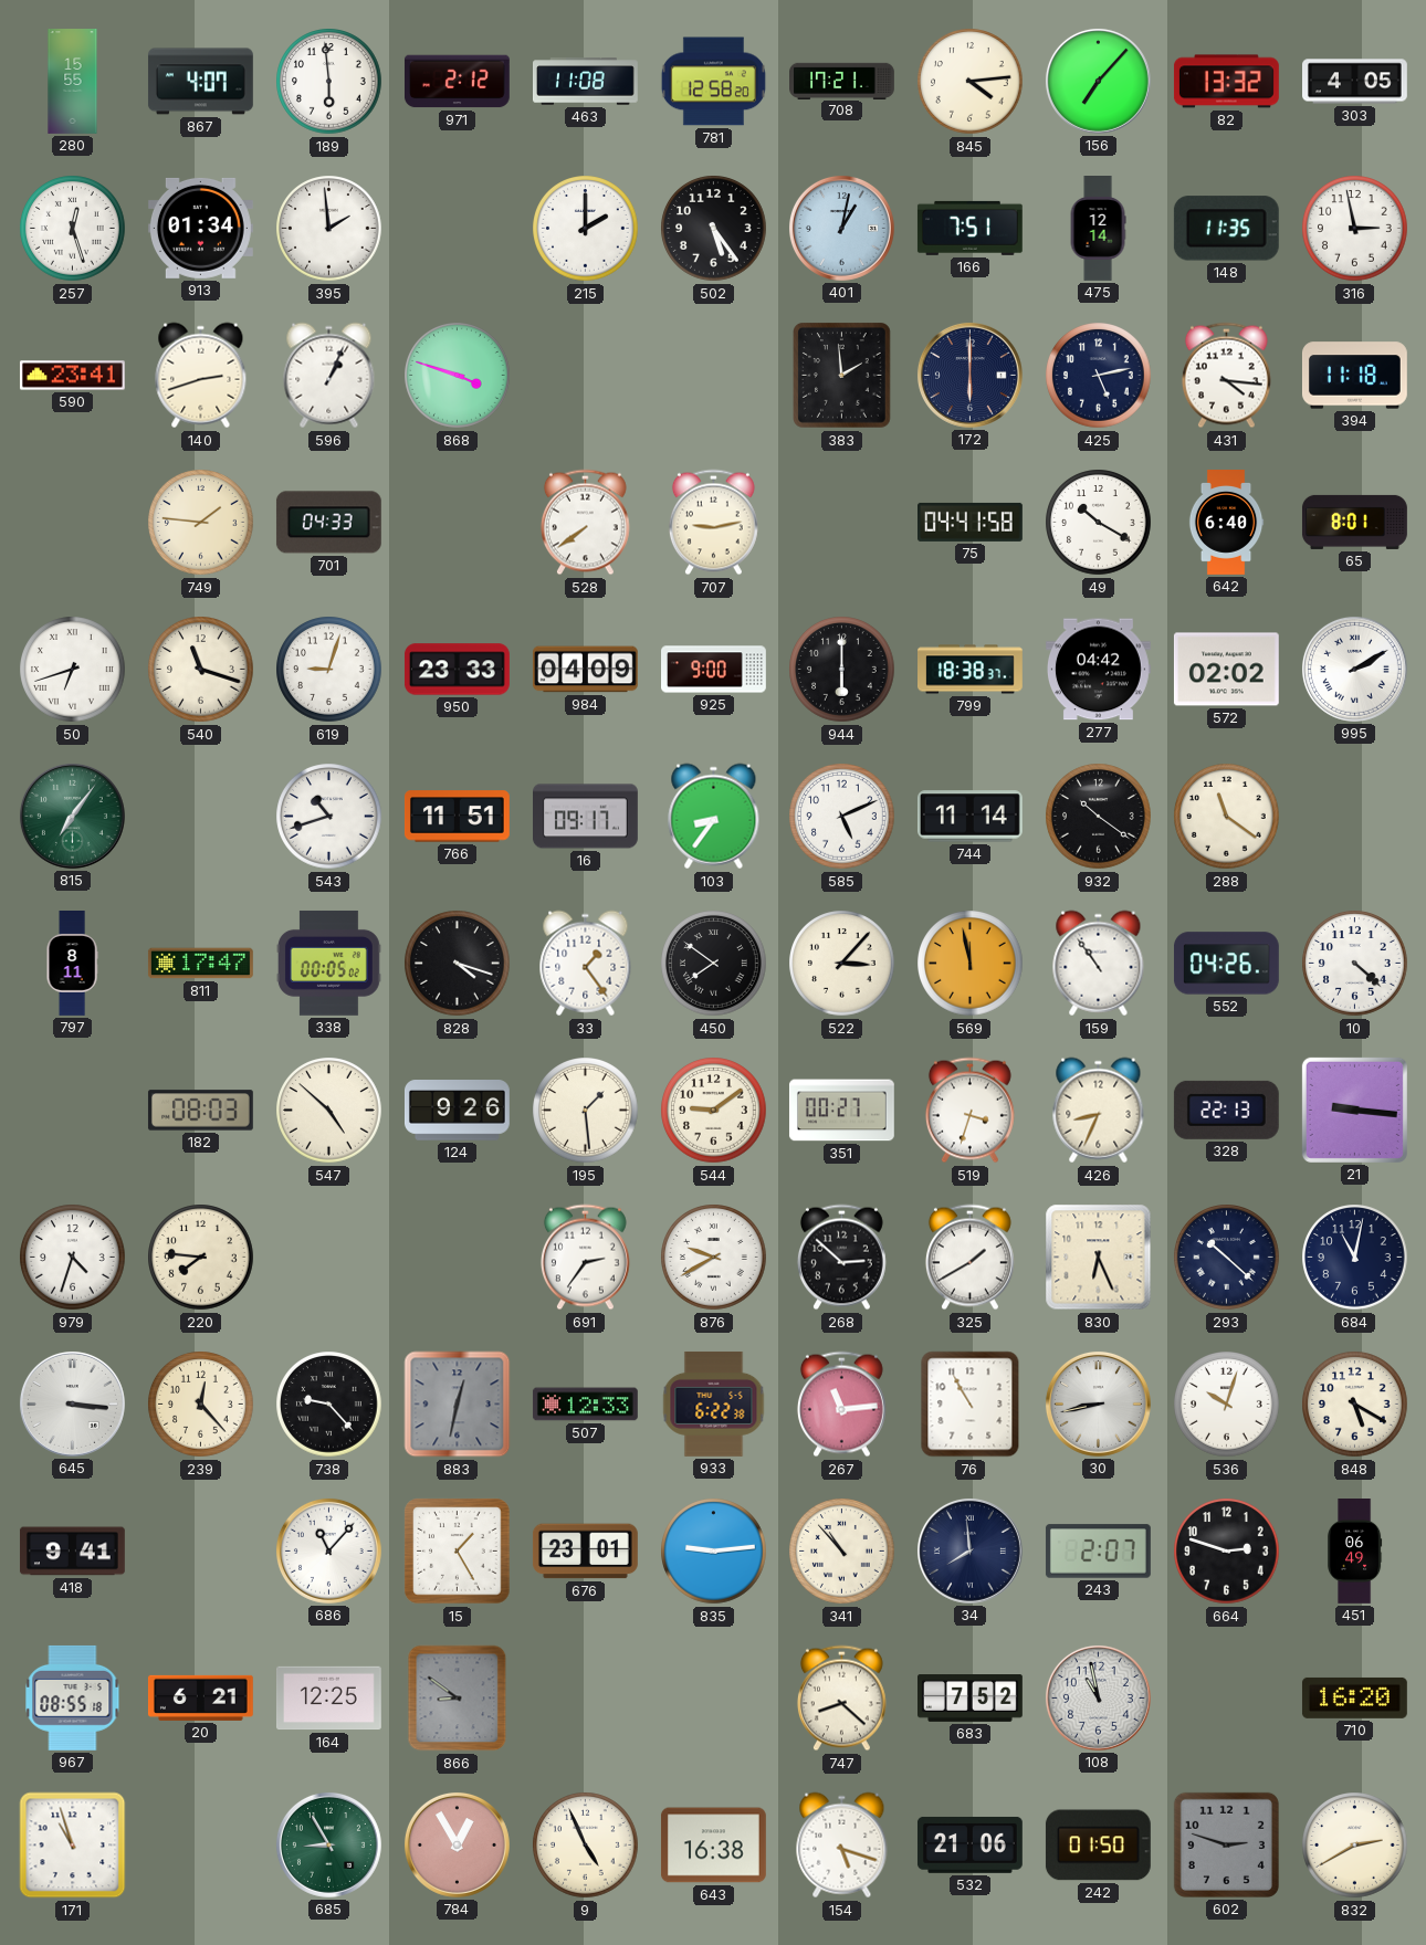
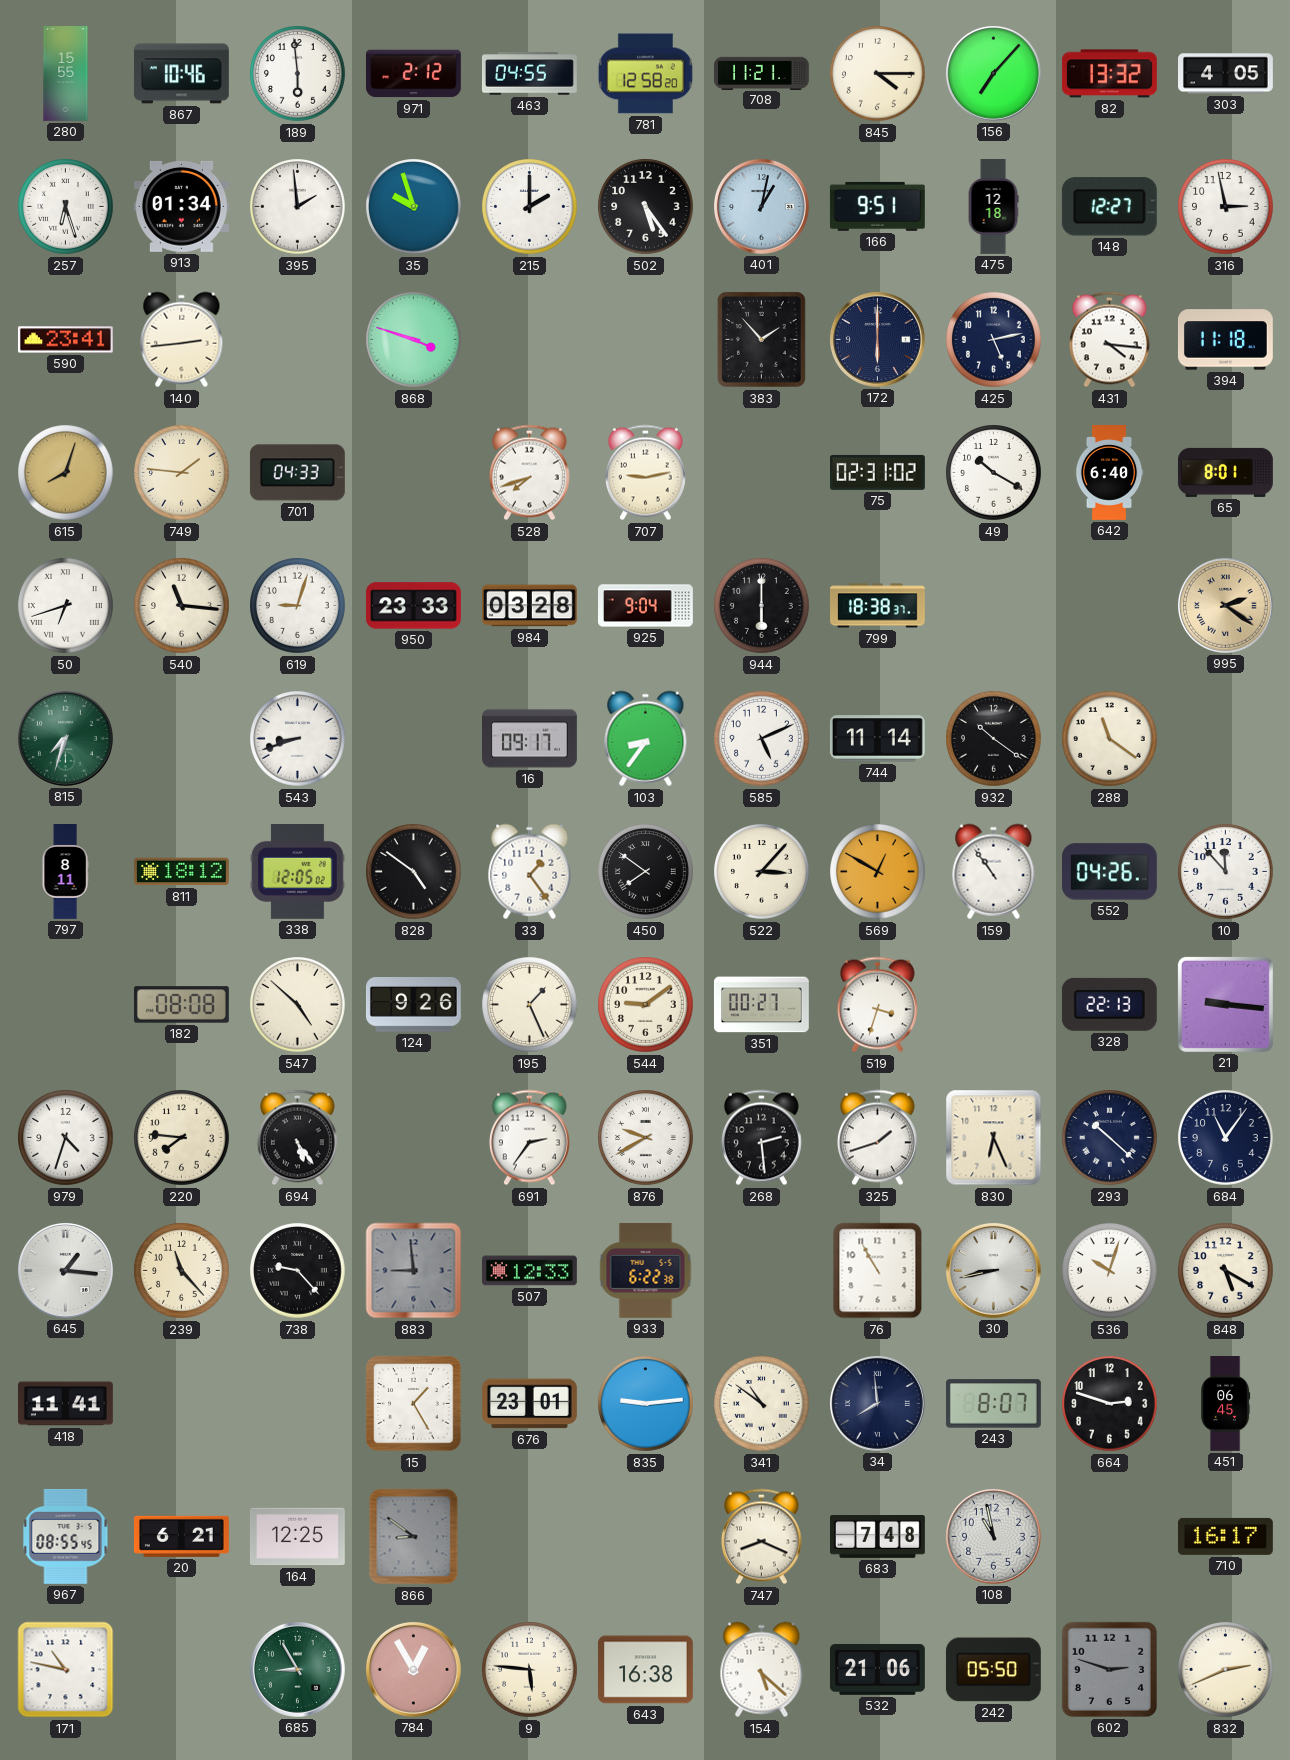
867: 4:07 -> 10:46
463: 11:08 -> 04:55
708: 17:21 -> 11:21
845: 4:14 -> 4:15
257: 12:27 -> 6:27
35: none -> 9:57
166: 7:51 -> 9:51
475: 12:14 -> 12:18
148: 11:35 -> 12:27
140: 2:42 -> 2:44
596: 1:04 -> none
383: 1:59 -> 1:53
615: none -> 8:03
528: 7:39 -> 7:42
75: 04:41 -> 02:31
540: 11:18 -> 11:16
984: 04:09 -> 03:28
925: 9:00 -> 9:04
277: 04:42 -> none
572: 02:02 -> none
995: 2:10 -> 2:21
995 dial: white -> champagne
815: 7:06 -> 7:33
543: 10:42 -> 8:42
766: 11:51 -> none
811: 17:47 -> 18:12
338: 00:05 -> 12:05
828: 4:18 -> 4:51
569: 11:58 -> 12:50
10: 4:22 -> 11:53
182: 08:03 -> 08:08
195: 1:29 -> 1:26
426: 8:34 -> none
694: none -> 5:24
268: 2:52 -> 2:29
325: 1:40 -> 1:42
684: 11:02 -> 11:06
645: 3:16 -> 1:16
239: 12:23 -> 11:23
883: 12:32 -> 8:59
267: 11:14 -> none
418: 9:41 -> 11:41
686: 11:07 -> none
341: 10:53 -> 10:51
243: 2:07 -> 8:07
451: 06:49 -> 06:45
967: 08:55:18 -> 08:55:45
747: 8:22 -> 8:19
683: 7:52 -> 7:48
710: 16:20 -> 16:17
171: 10:57 -> 10:47
9: 4:56 -> 5:46
154: 5:18 -> 5:22
242: 01:50 -> 05:50
832: 2:40 -> 2:41
